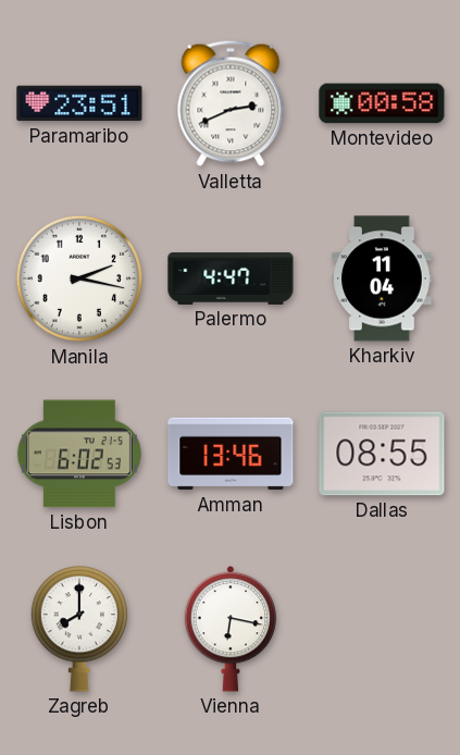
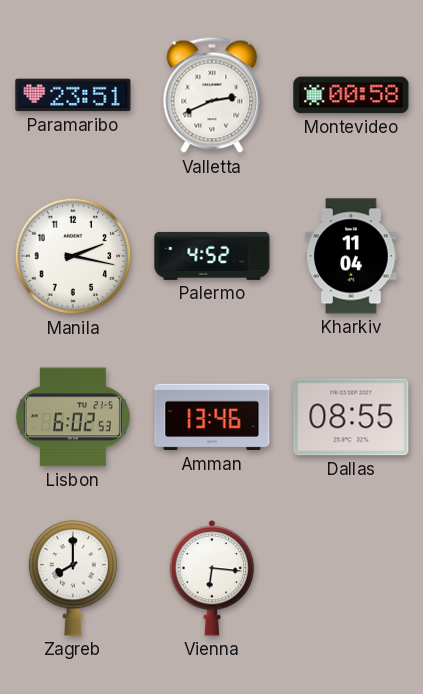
Palermo: 4:47 -> 4:52
Vienna: 6:17 -> 6:16
